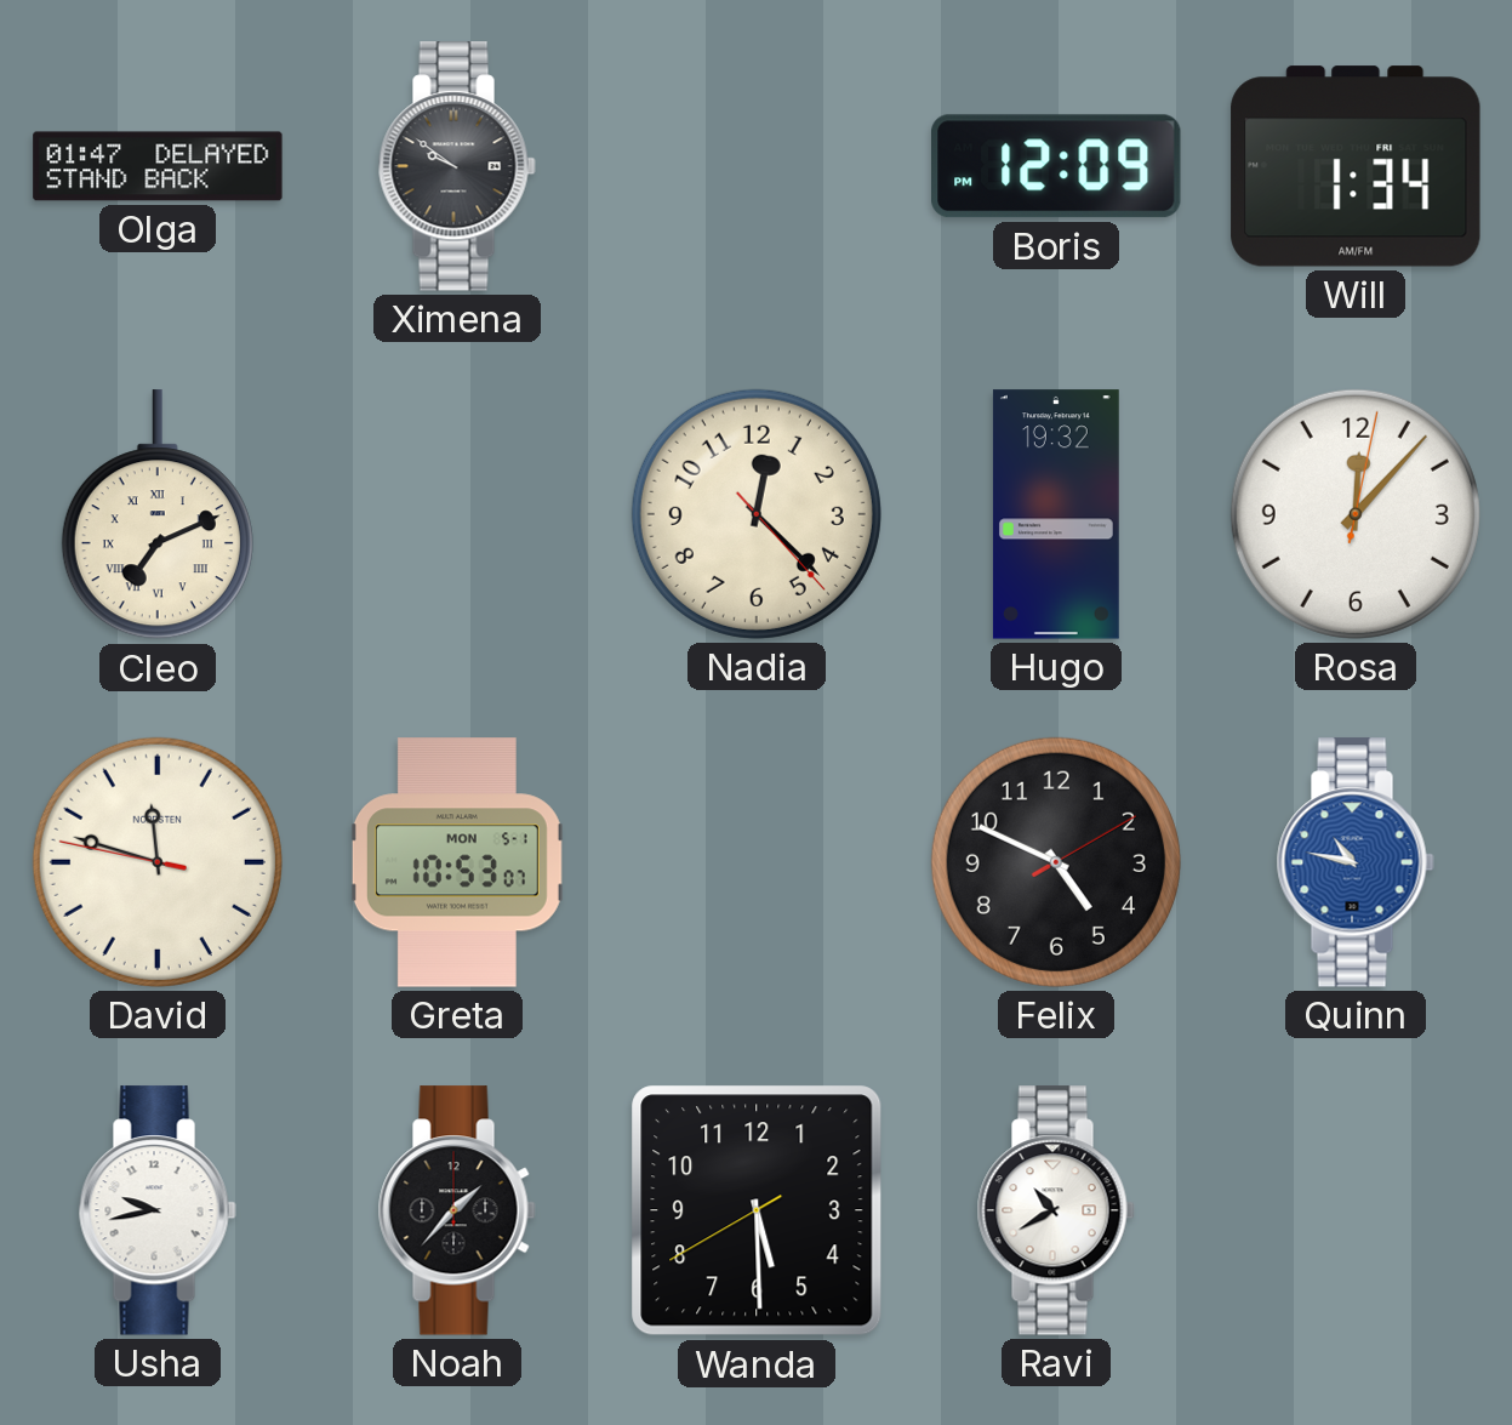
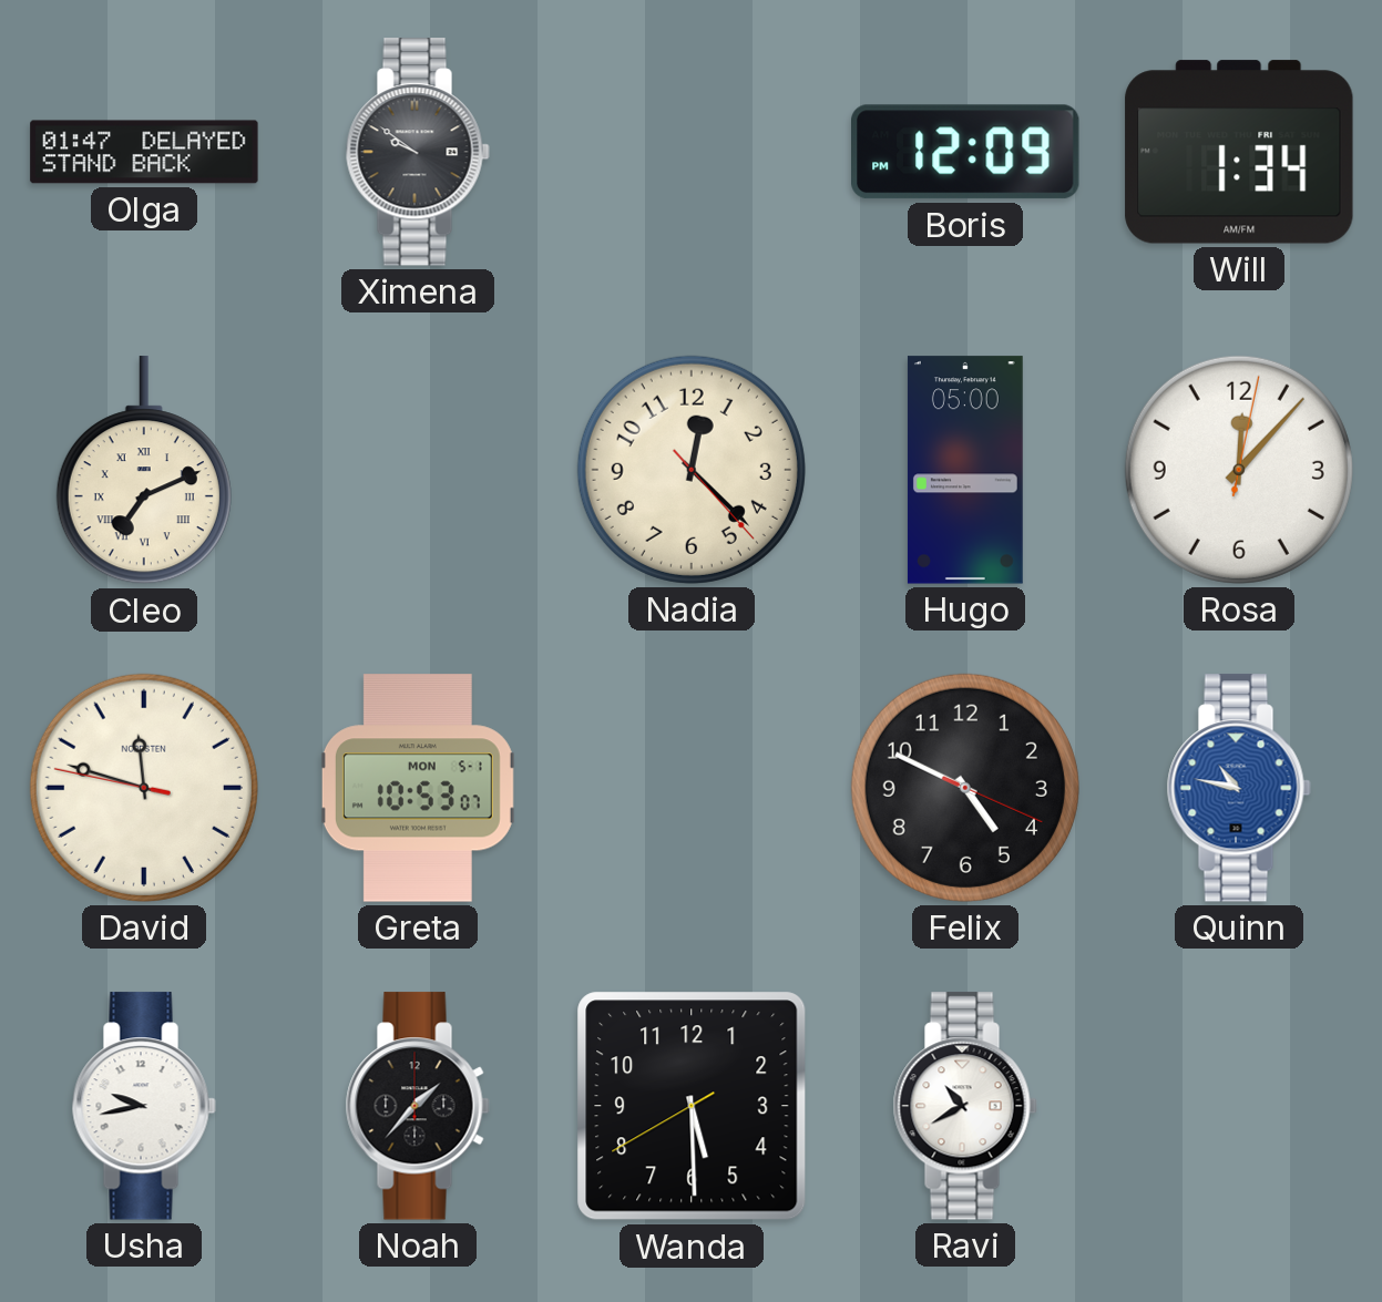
Hugo: 19:32 -> 05:00
Felix: 4:49:10 -> 4:49:19
